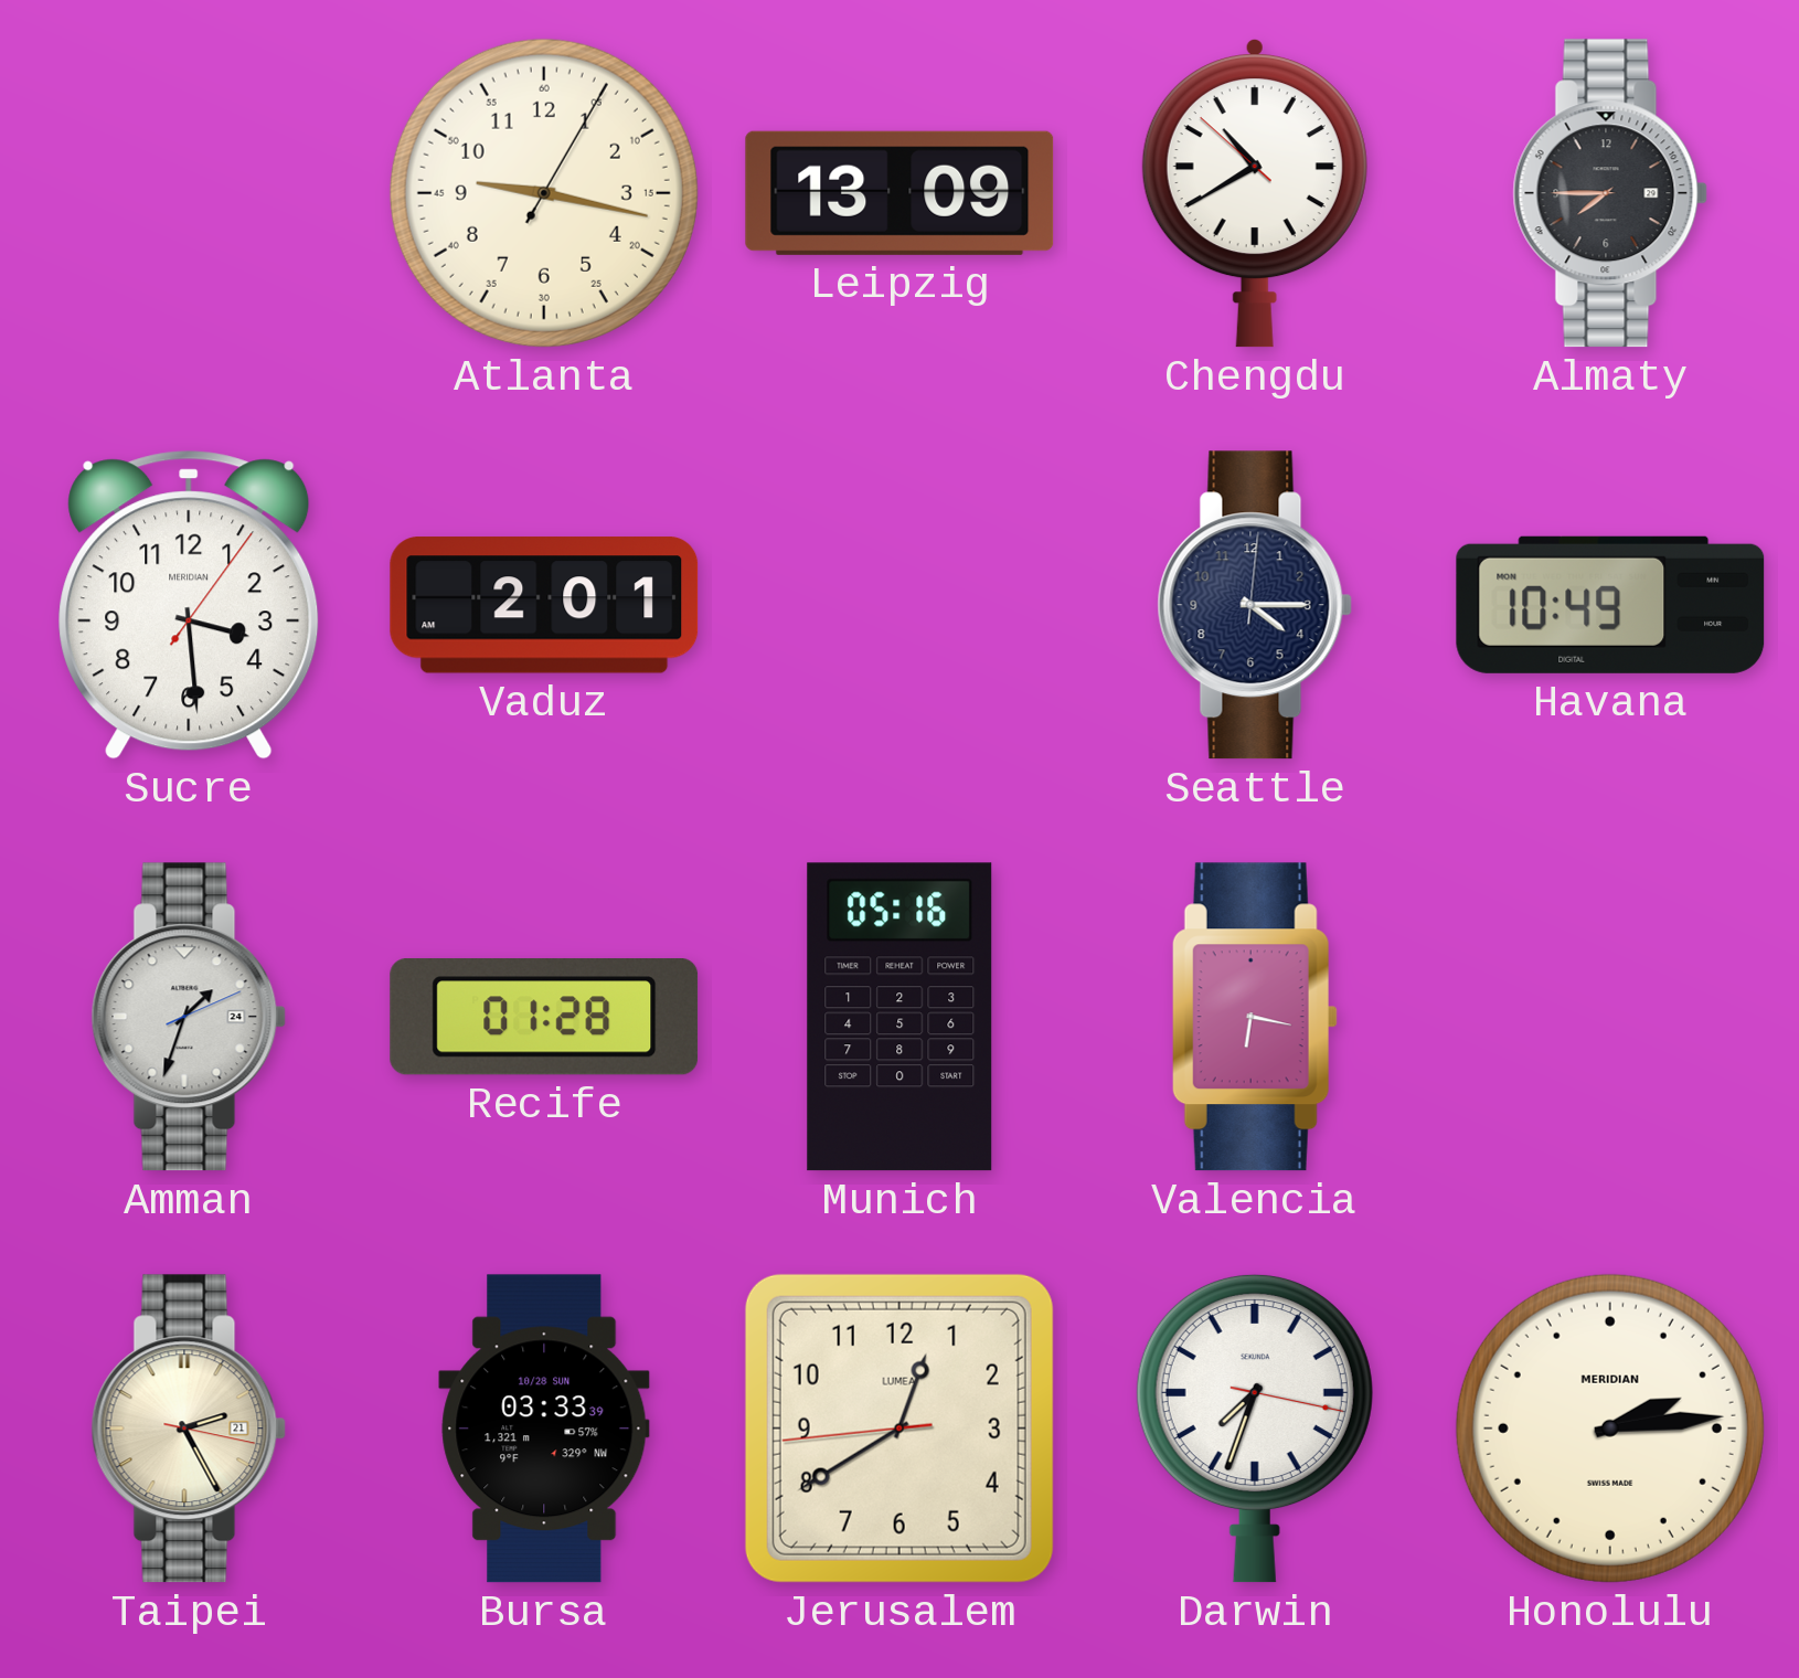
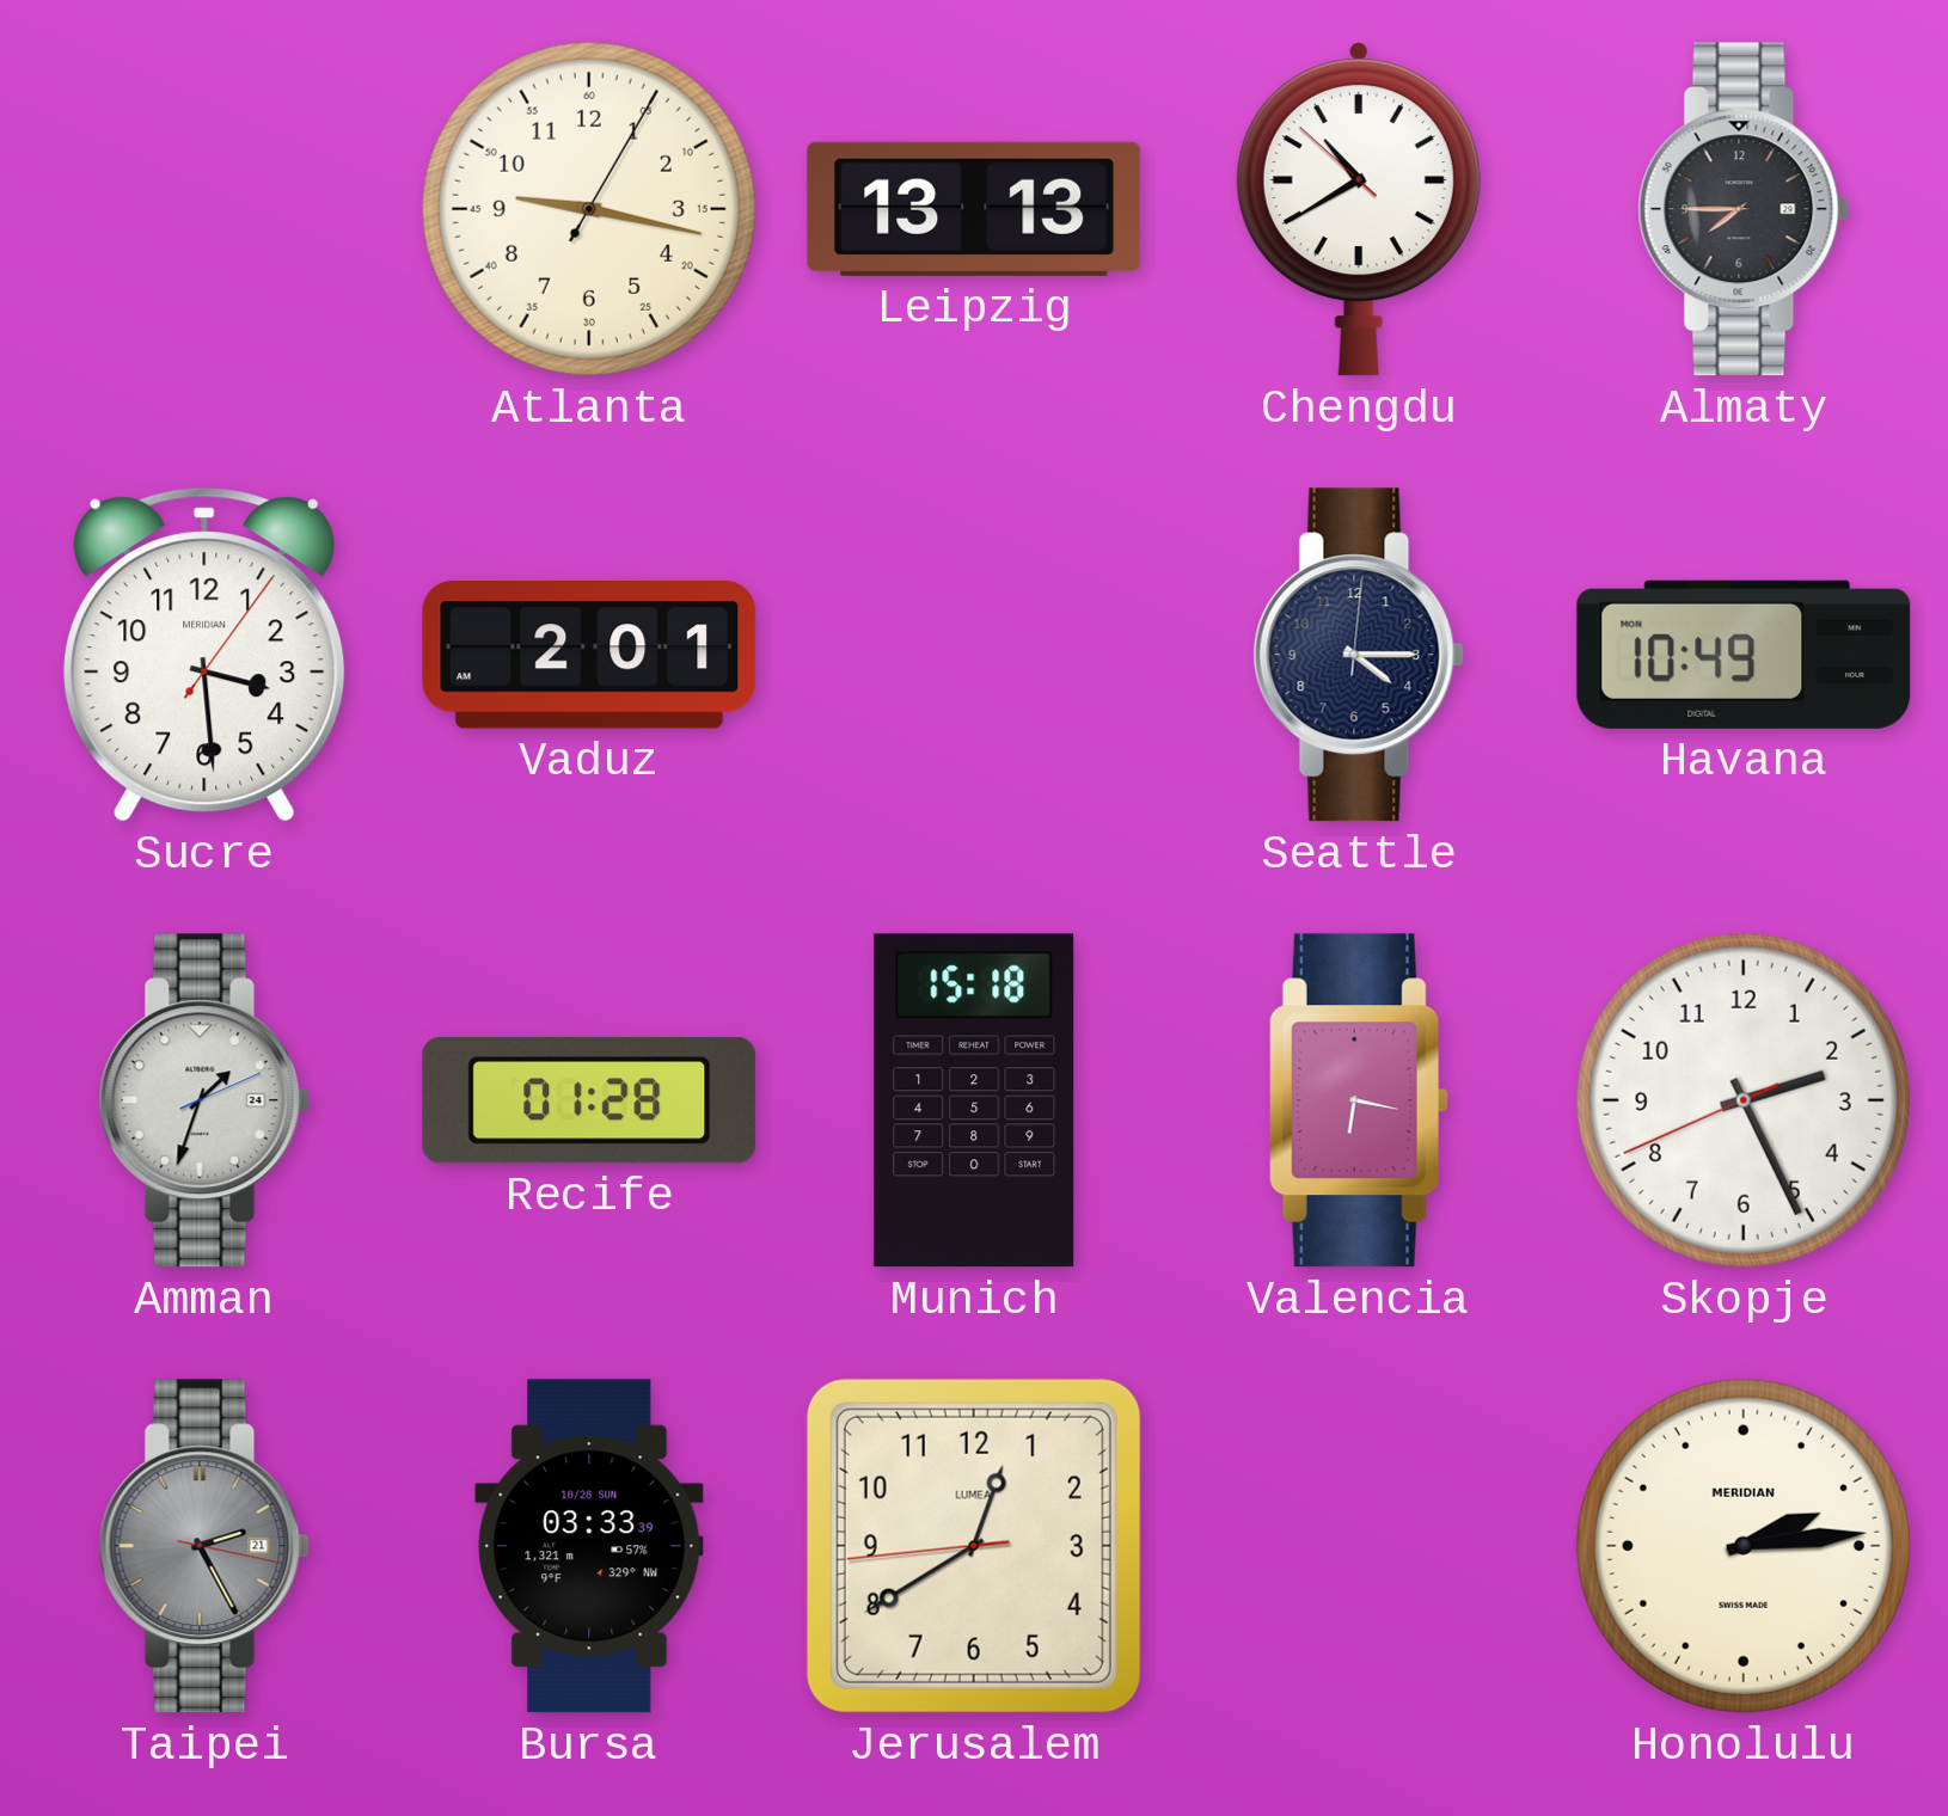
Leipzig: 13:09 -> 13:13
Munich: 05:16 -> 15:18
Skopje: none -> 2:25
Taipei dial: cream -> grey
Darwin: 7:33 -> none
